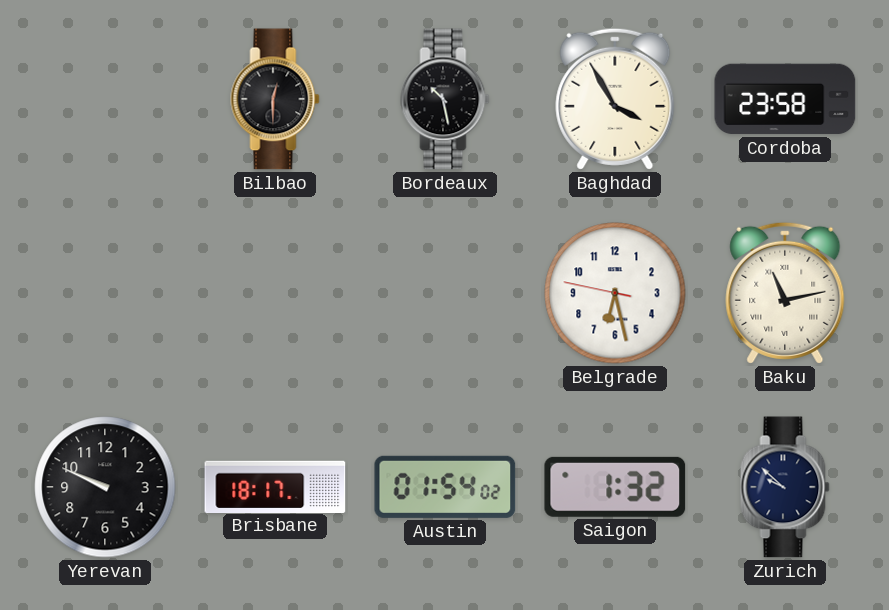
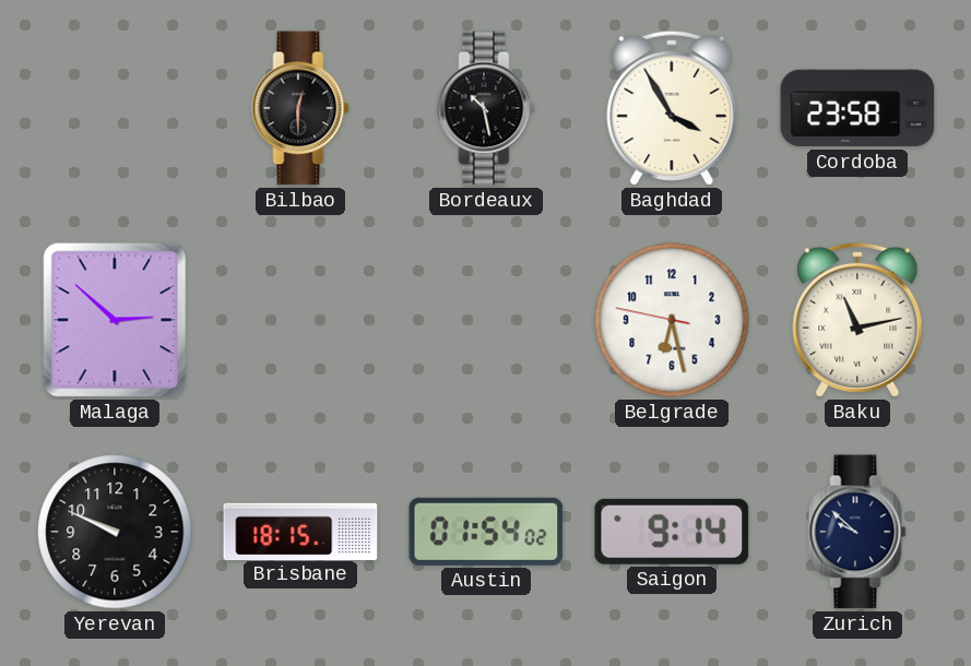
Malaga: none -> 2:52
Brisbane: 18:17 -> 18:15
Saigon: 1:32 -> 9:14
